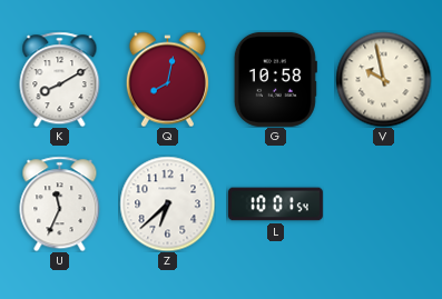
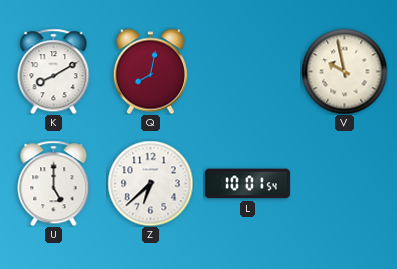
G: 10:58 -> none
U: 11:34 -> 5:00
